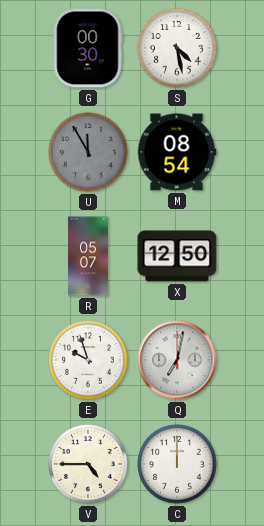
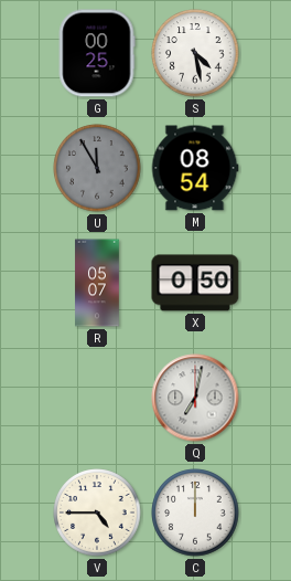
G: 00:30 -> 00:25
X: 12:50 -> 0:50
E: 9:57 -> none
